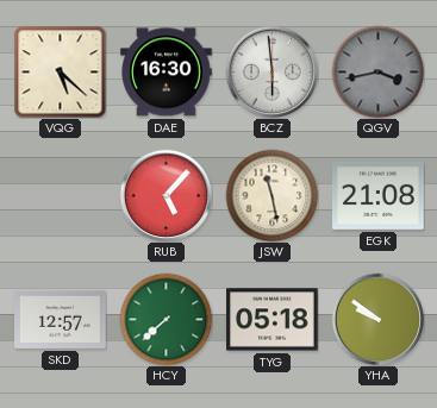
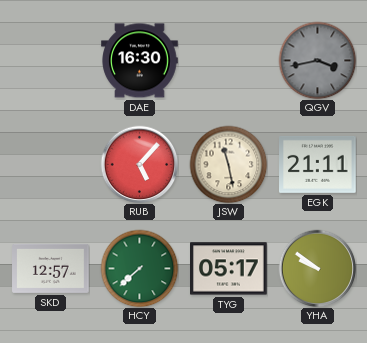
VQG: 5:22 -> none
BCZ: 5:59 -> none
EGK: 21:08 -> 21:11
TYG: 05:18 -> 05:17
